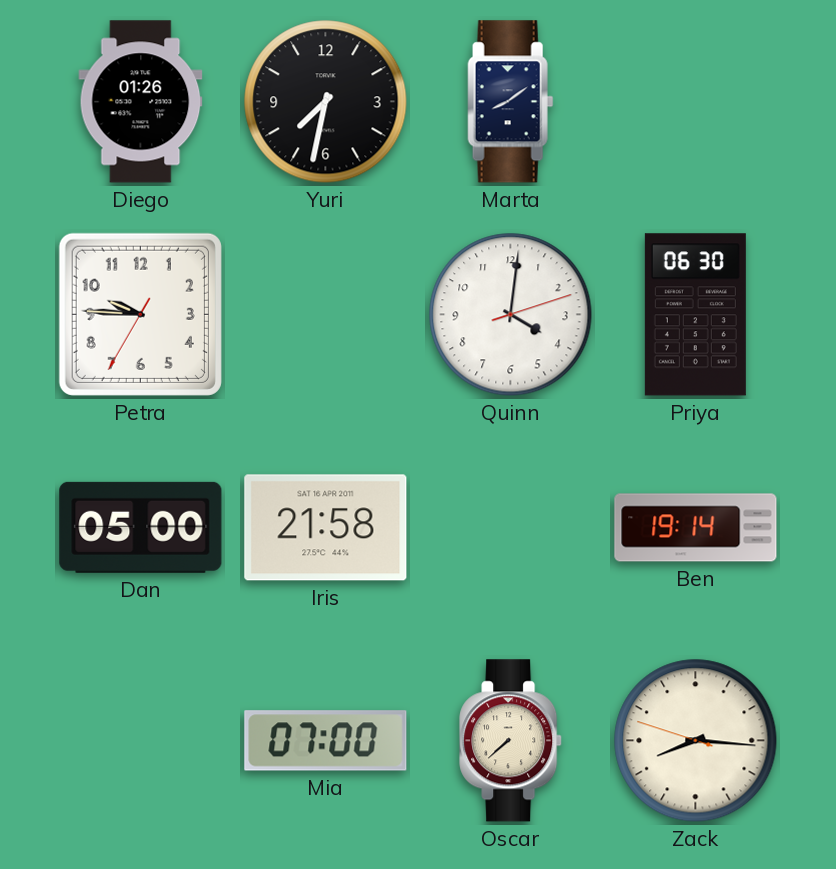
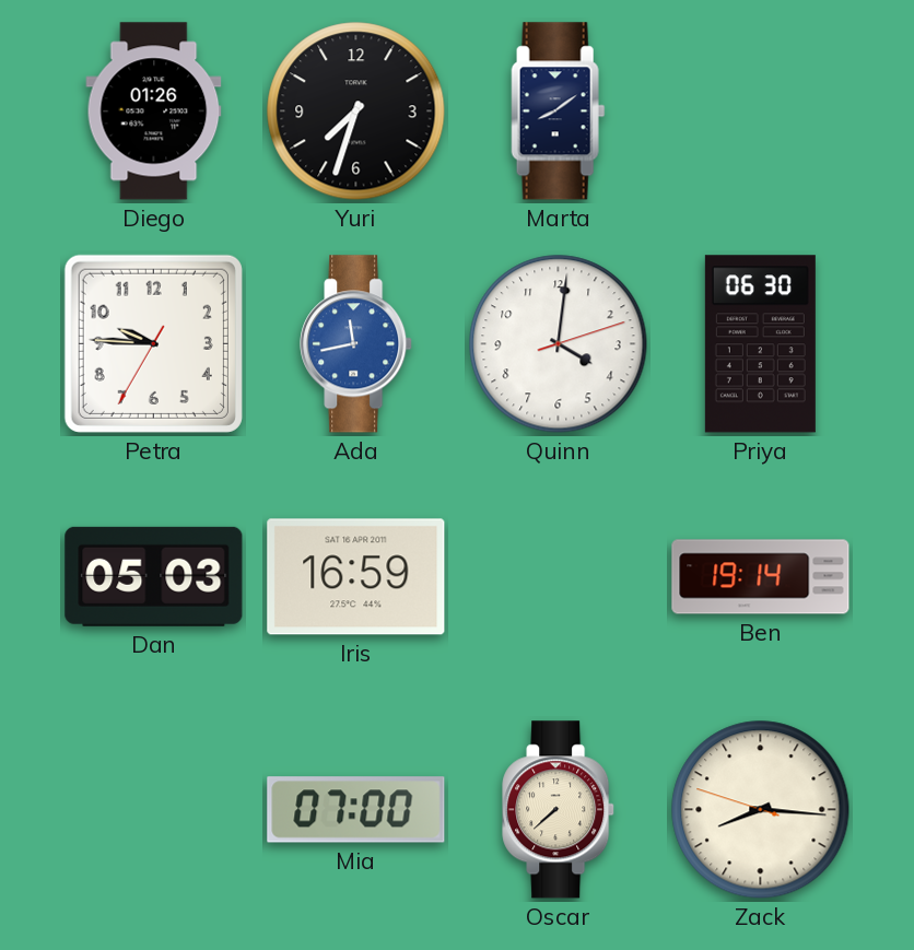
Yuri: 7:32 -> 7:33
Ada: none -> 11:43
Dan: 05:00 -> 05:03
Iris: 21:58 -> 16:59
